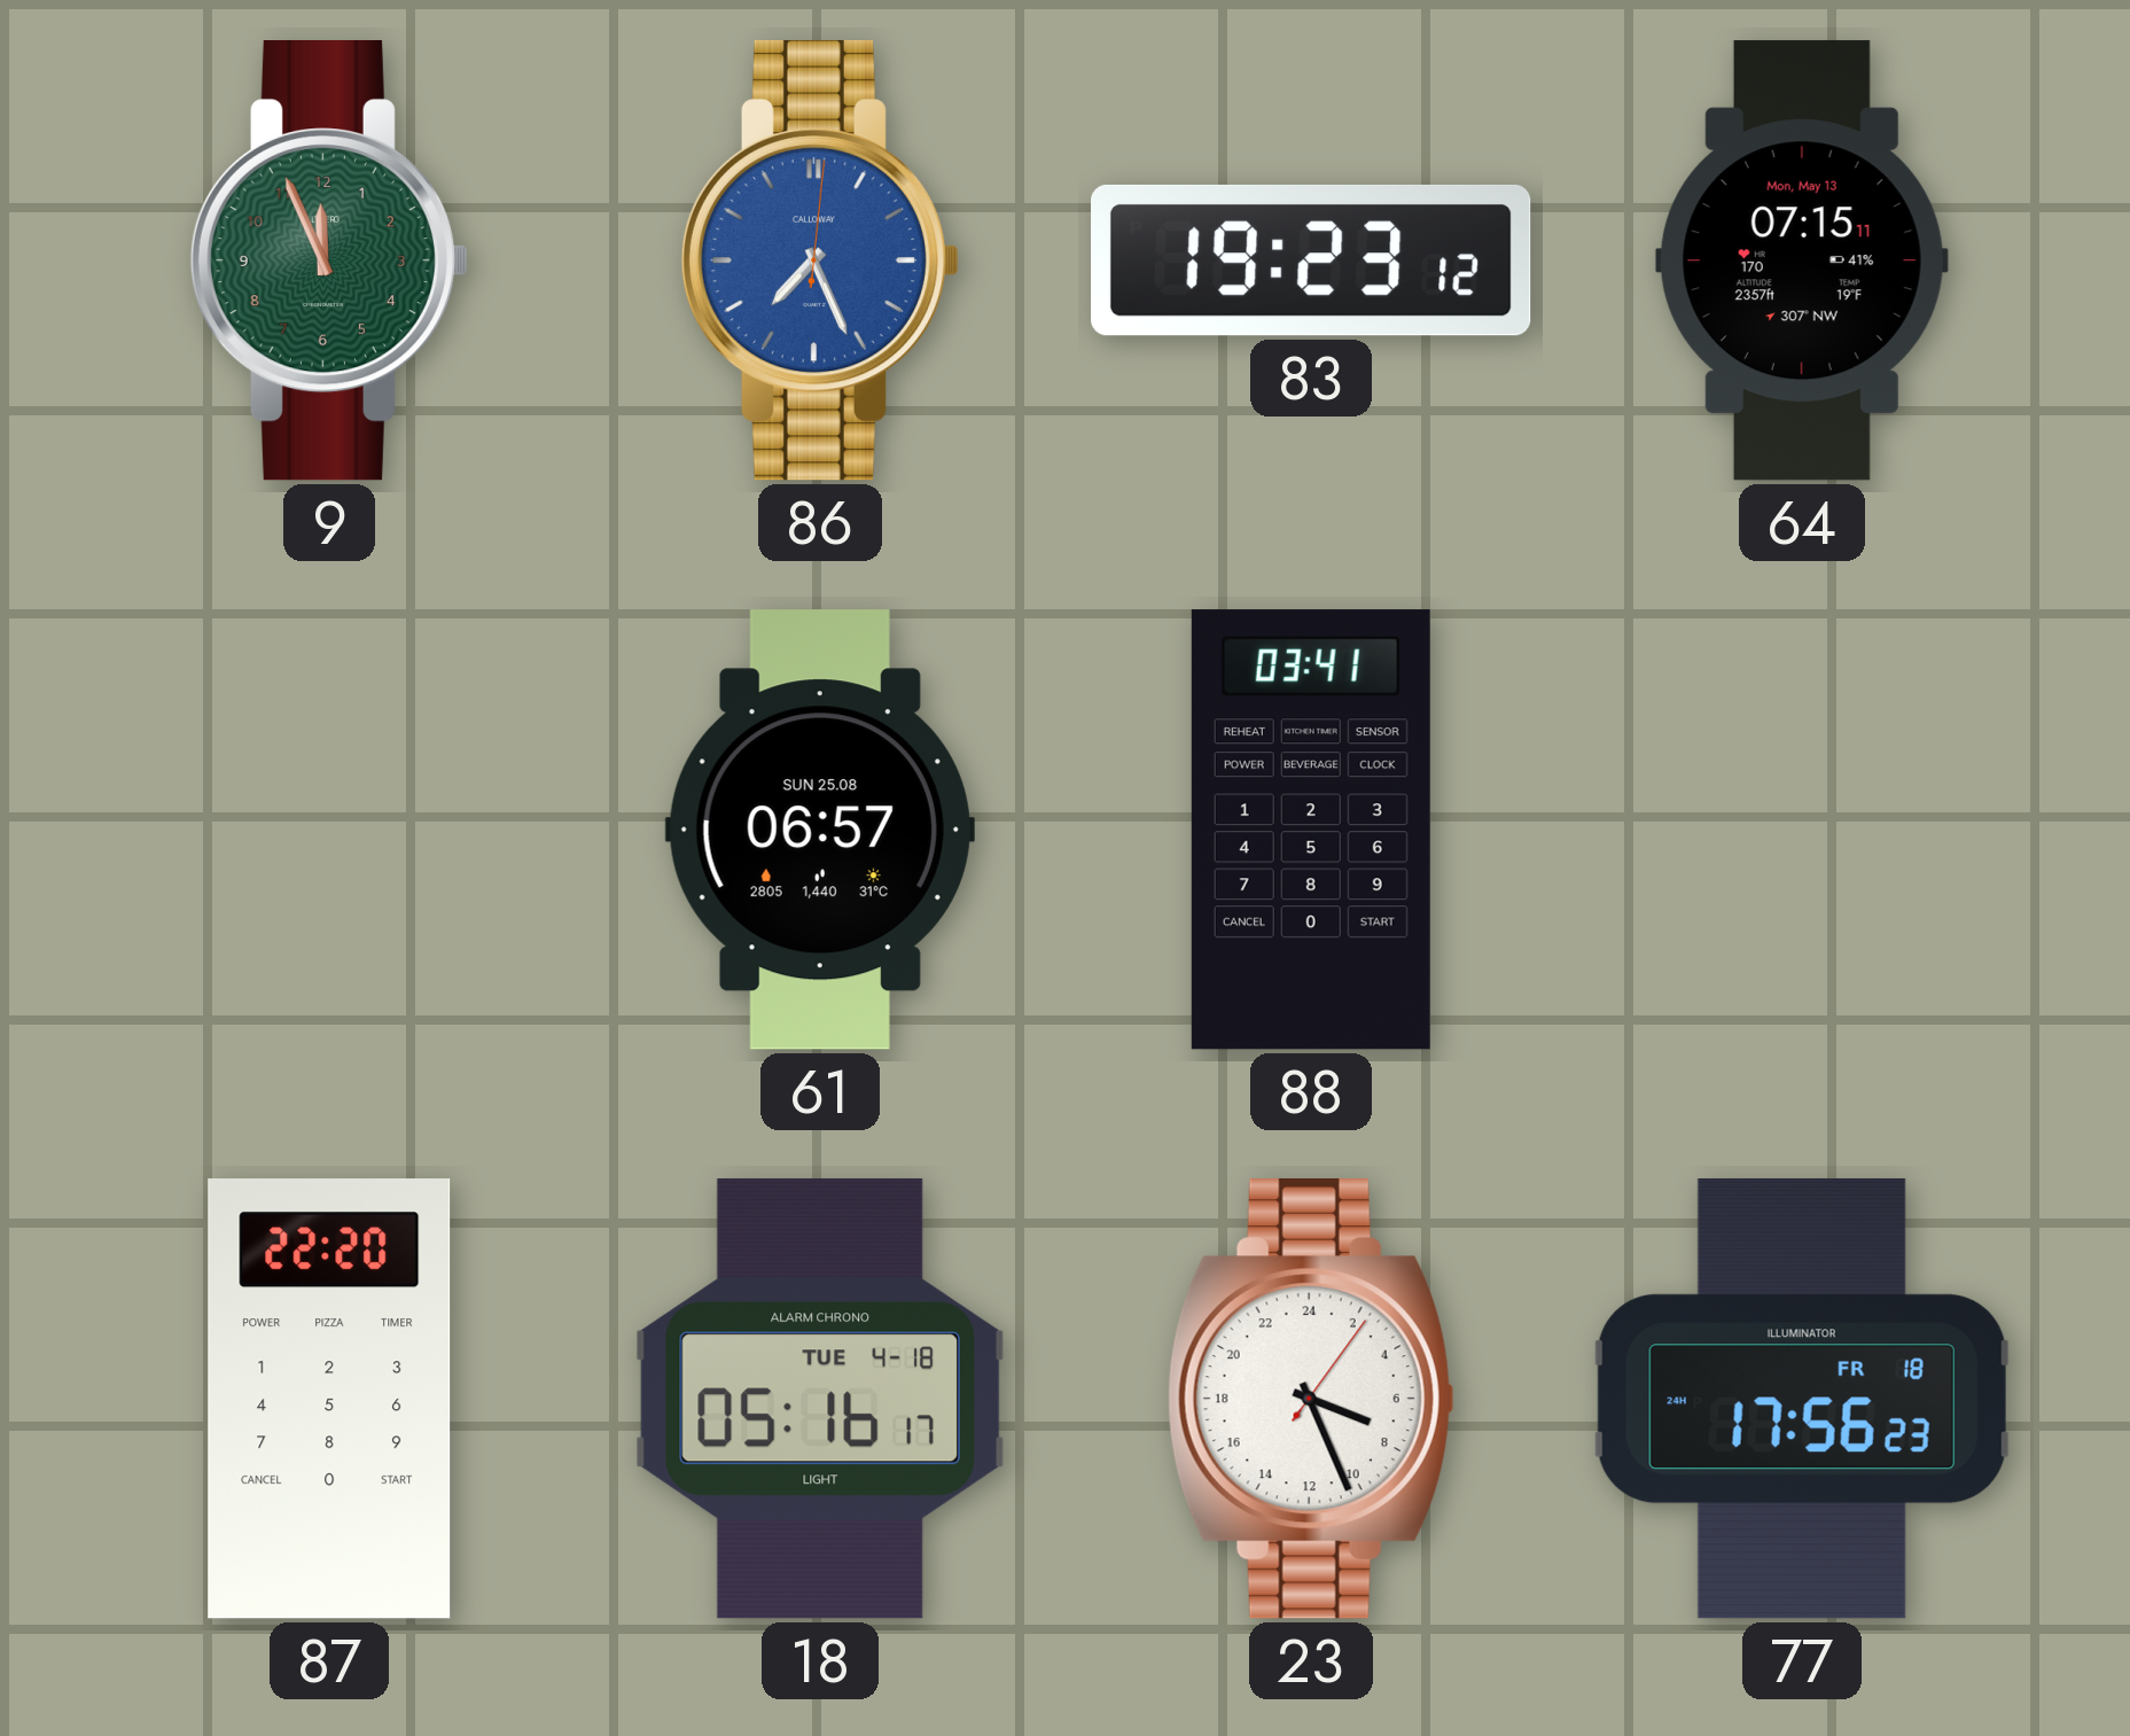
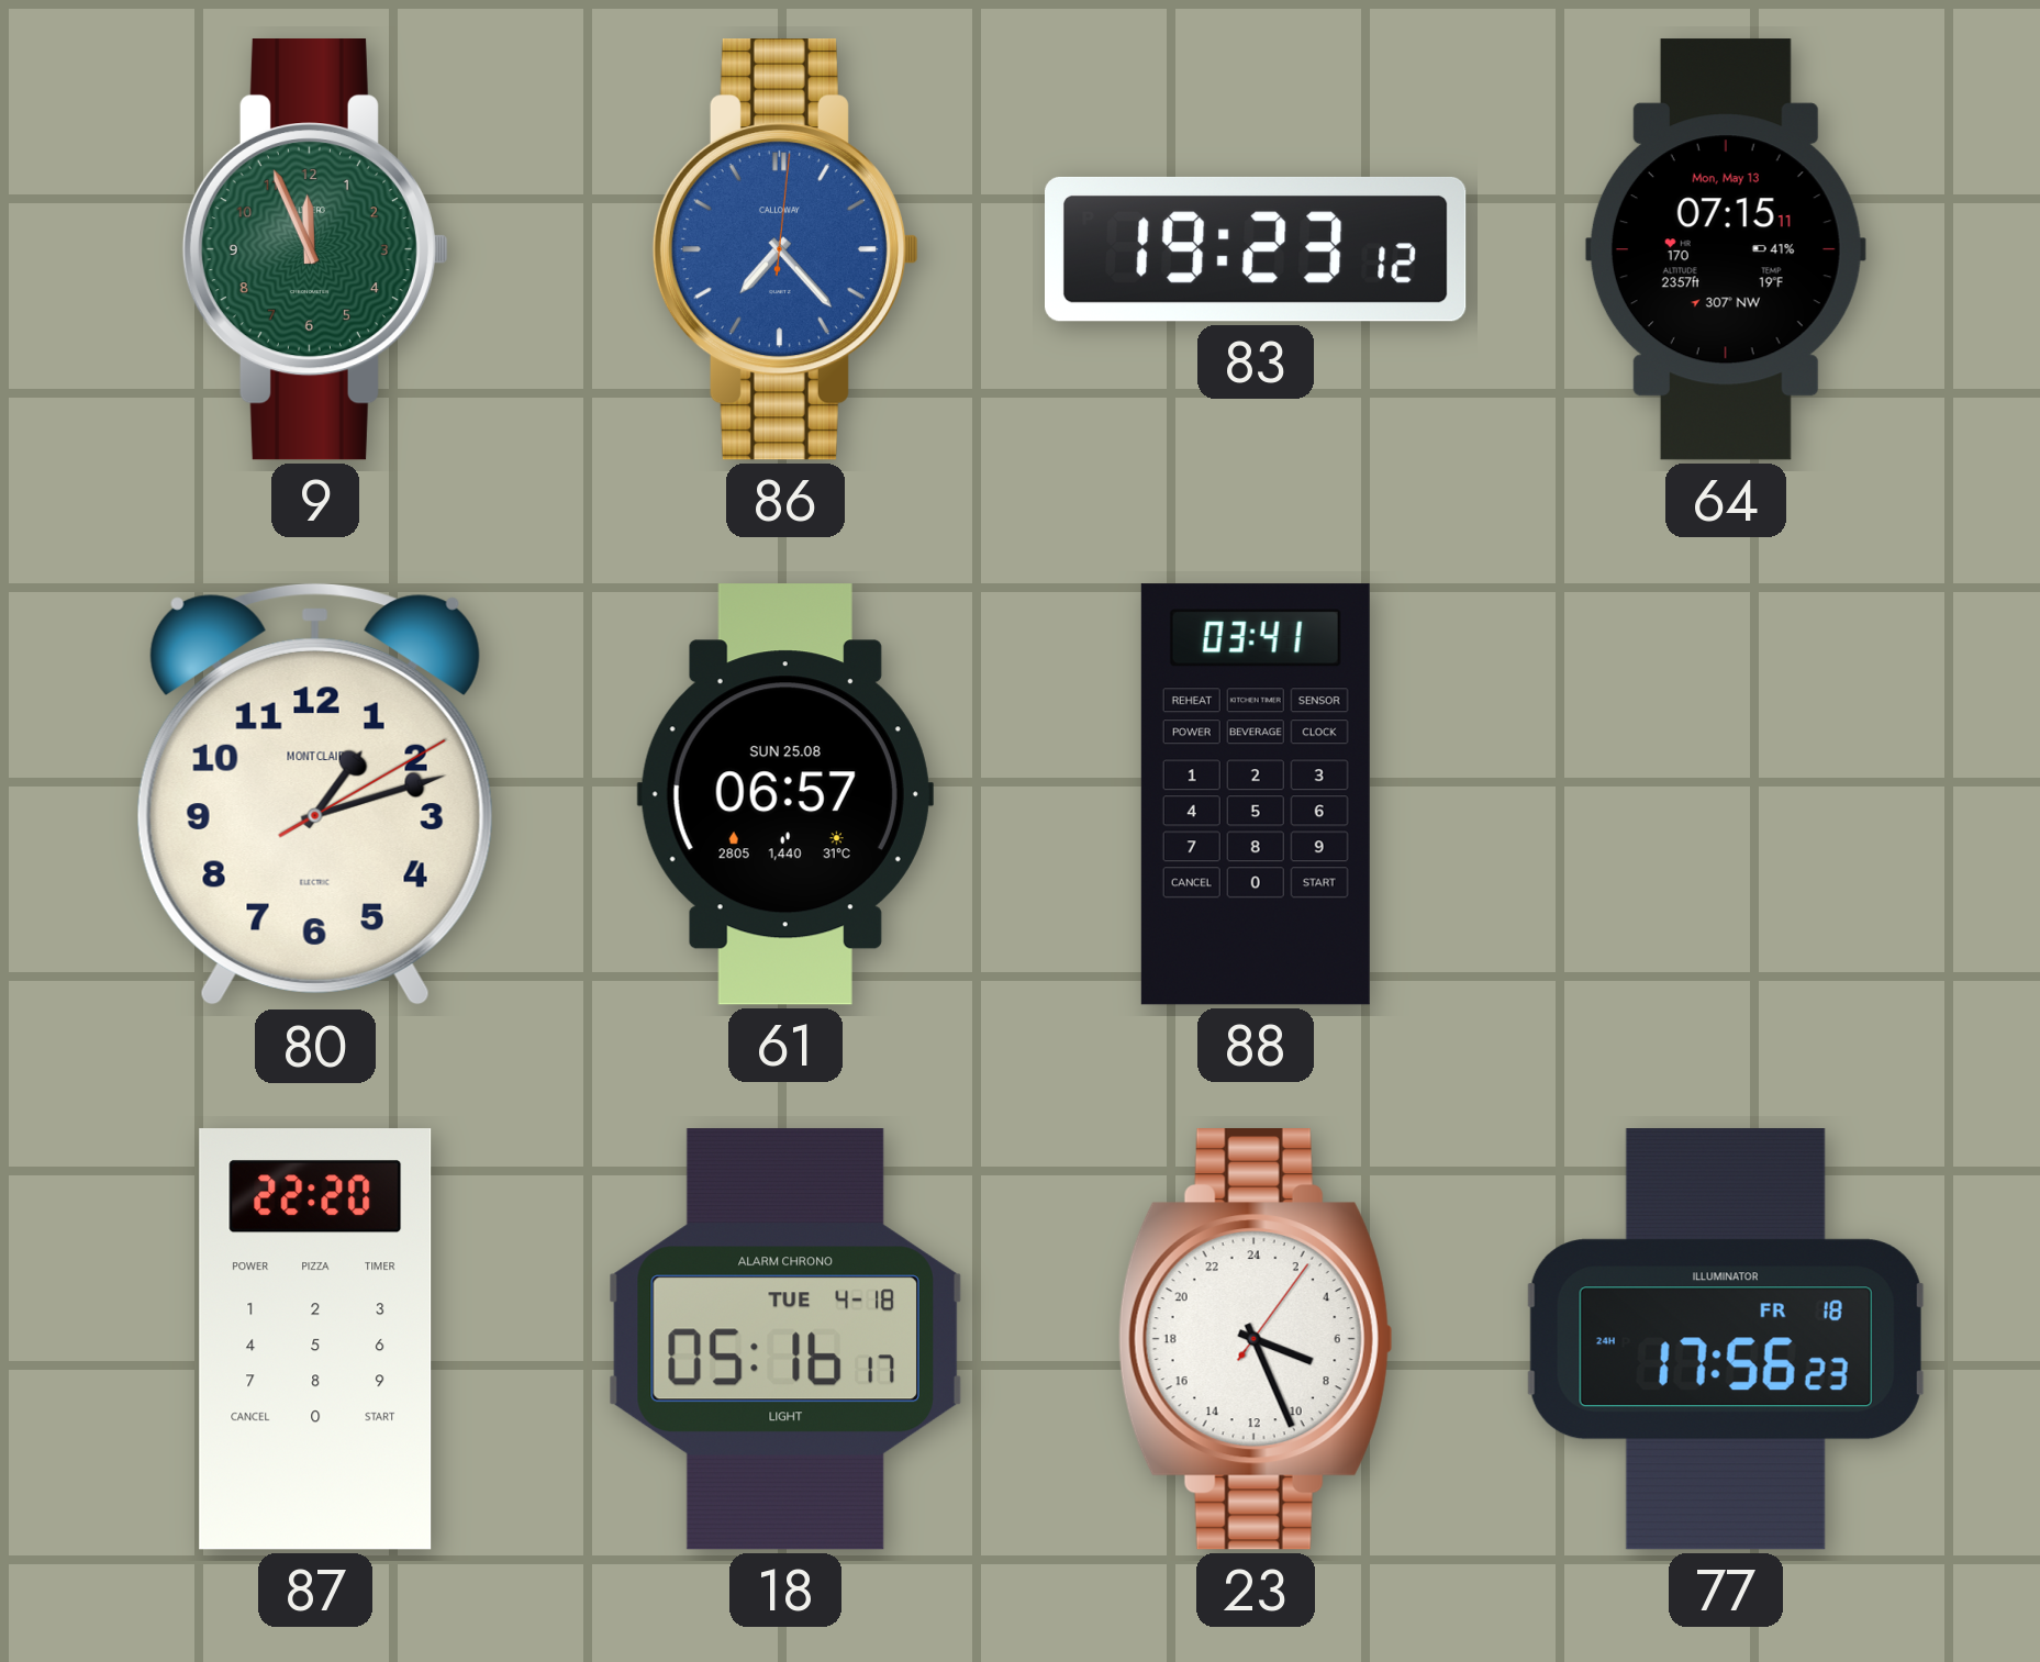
86: 7:26 -> 7:23
80: none -> 1:12
